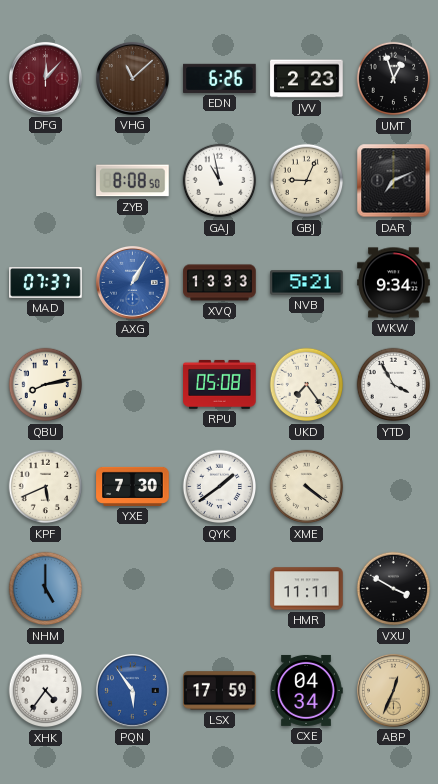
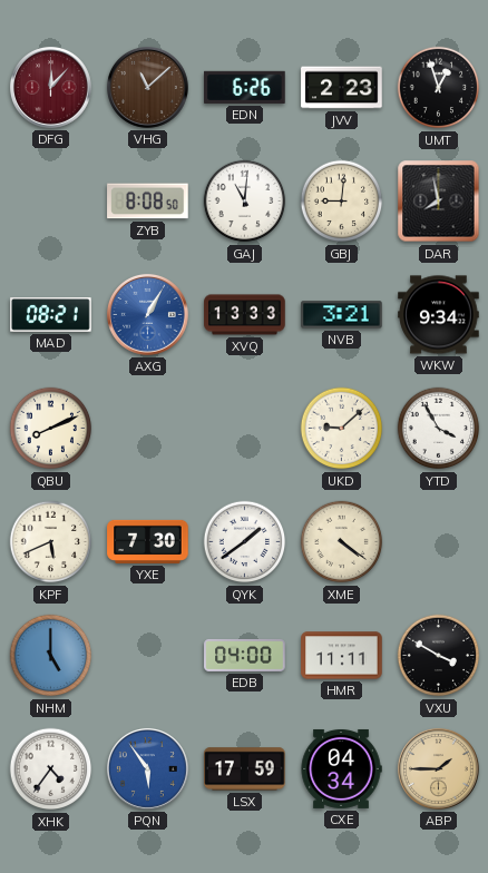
GAJ: 10:58 -> 11:01
GBJ: 9:04 -> 9:01
DAR: 7:11 -> 7:58
MAD: 07:37 -> 08:21
NVB: 5:21 -> 3:21
QBU: 8:13 -> 8:11
RPU: 05:08 -> none
UKD: 7:24 -> 9:08
EDB: none -> 04:00
ABP: 12:34 -> 1:45
